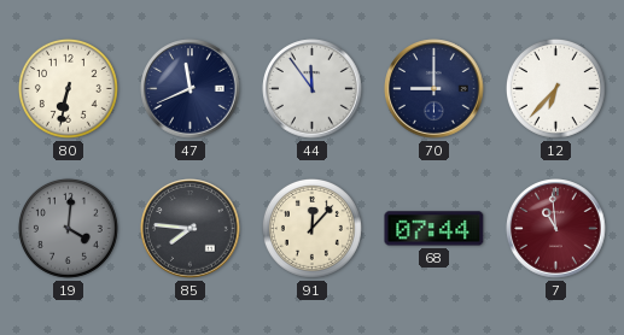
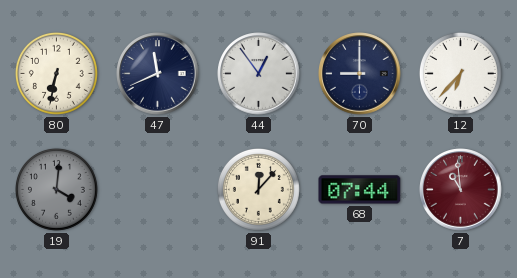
44: 11:54 -> 12:54
85: 7:46 -> none
